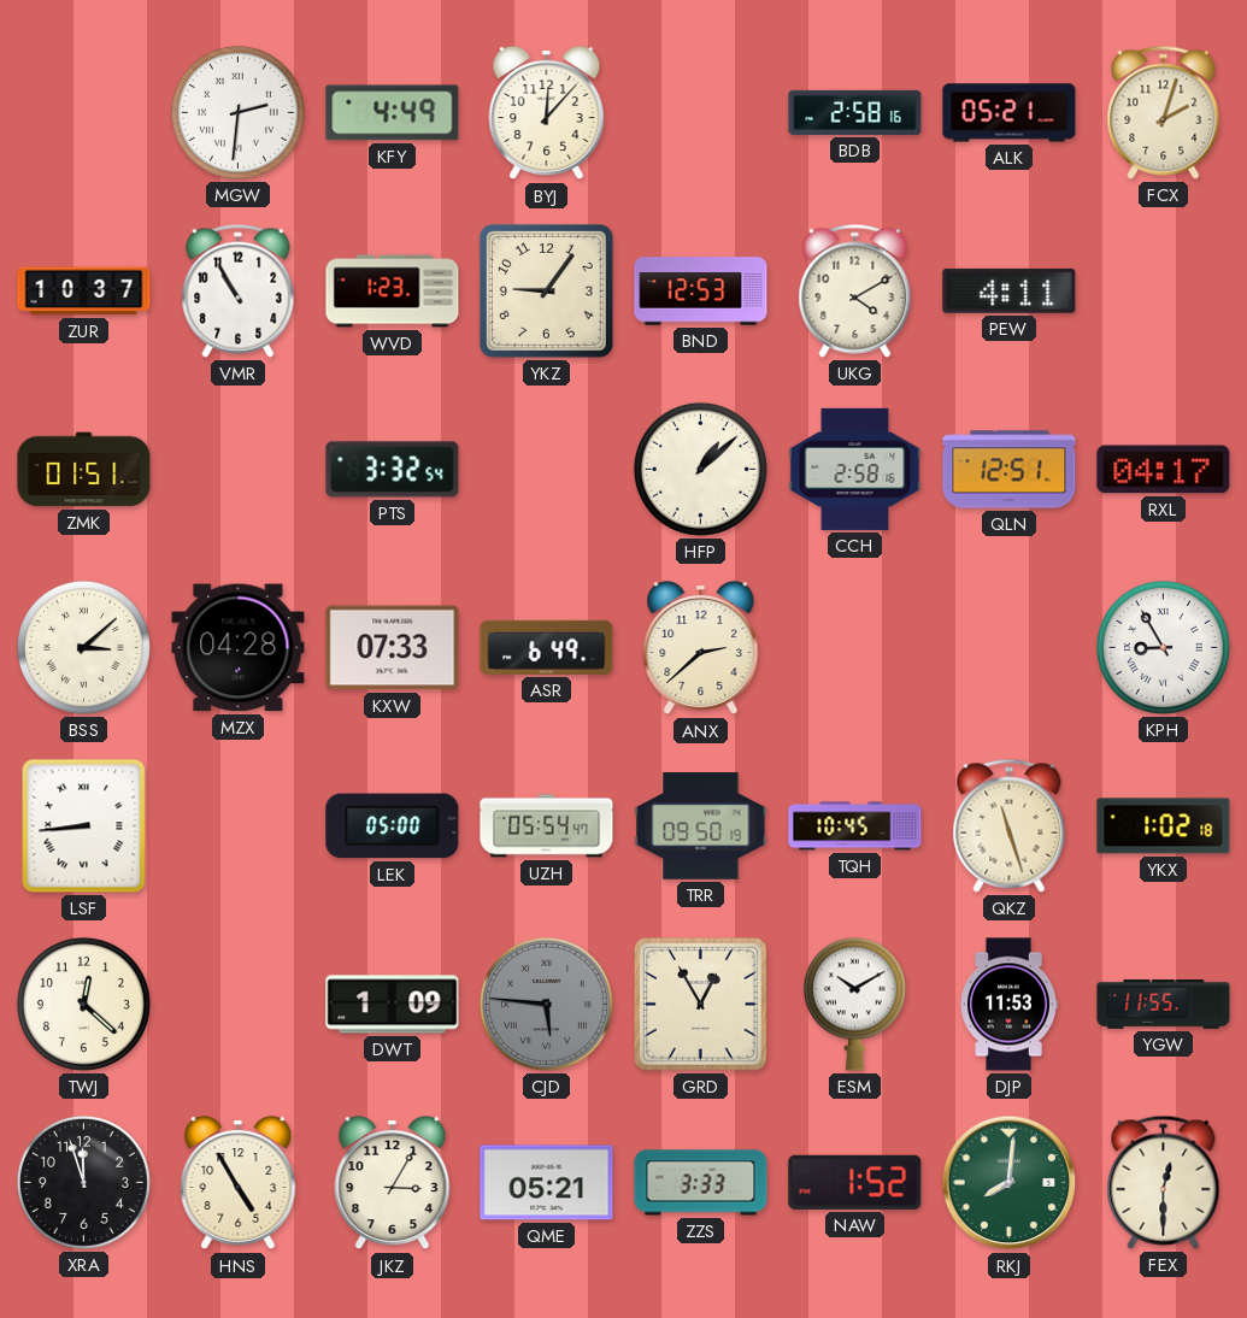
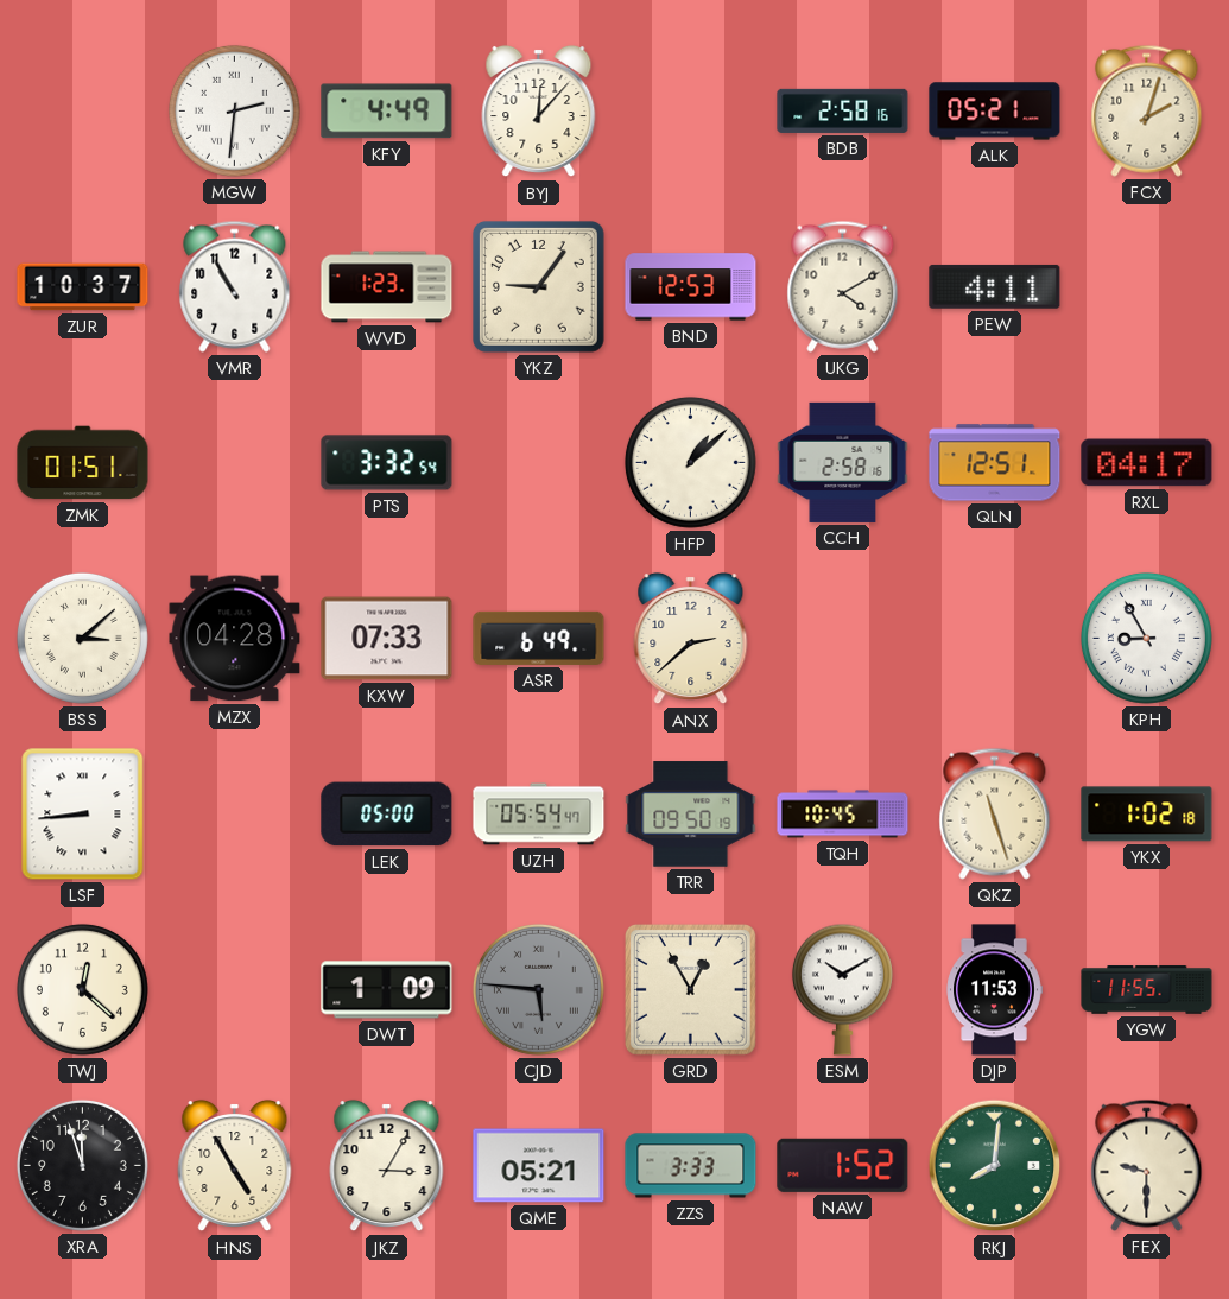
FEX: 12:30 -> 9:30
